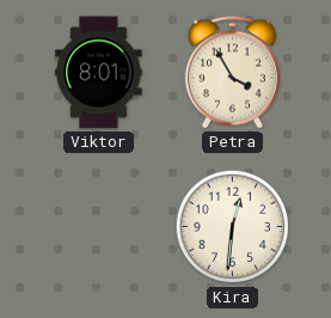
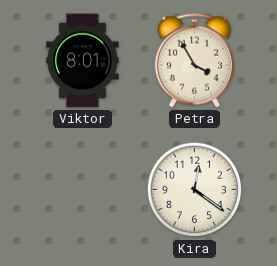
Kira: 12:31 -> 12:21
